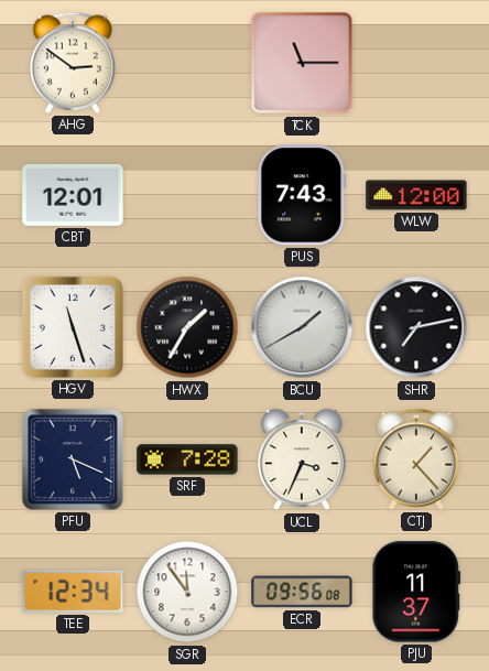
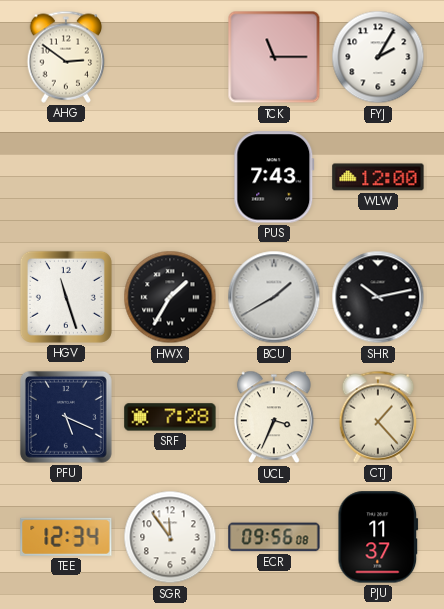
FYJ: none -> 2:05
CBT: 12:01 -> none
SHR: 7:13 -> 10:13
